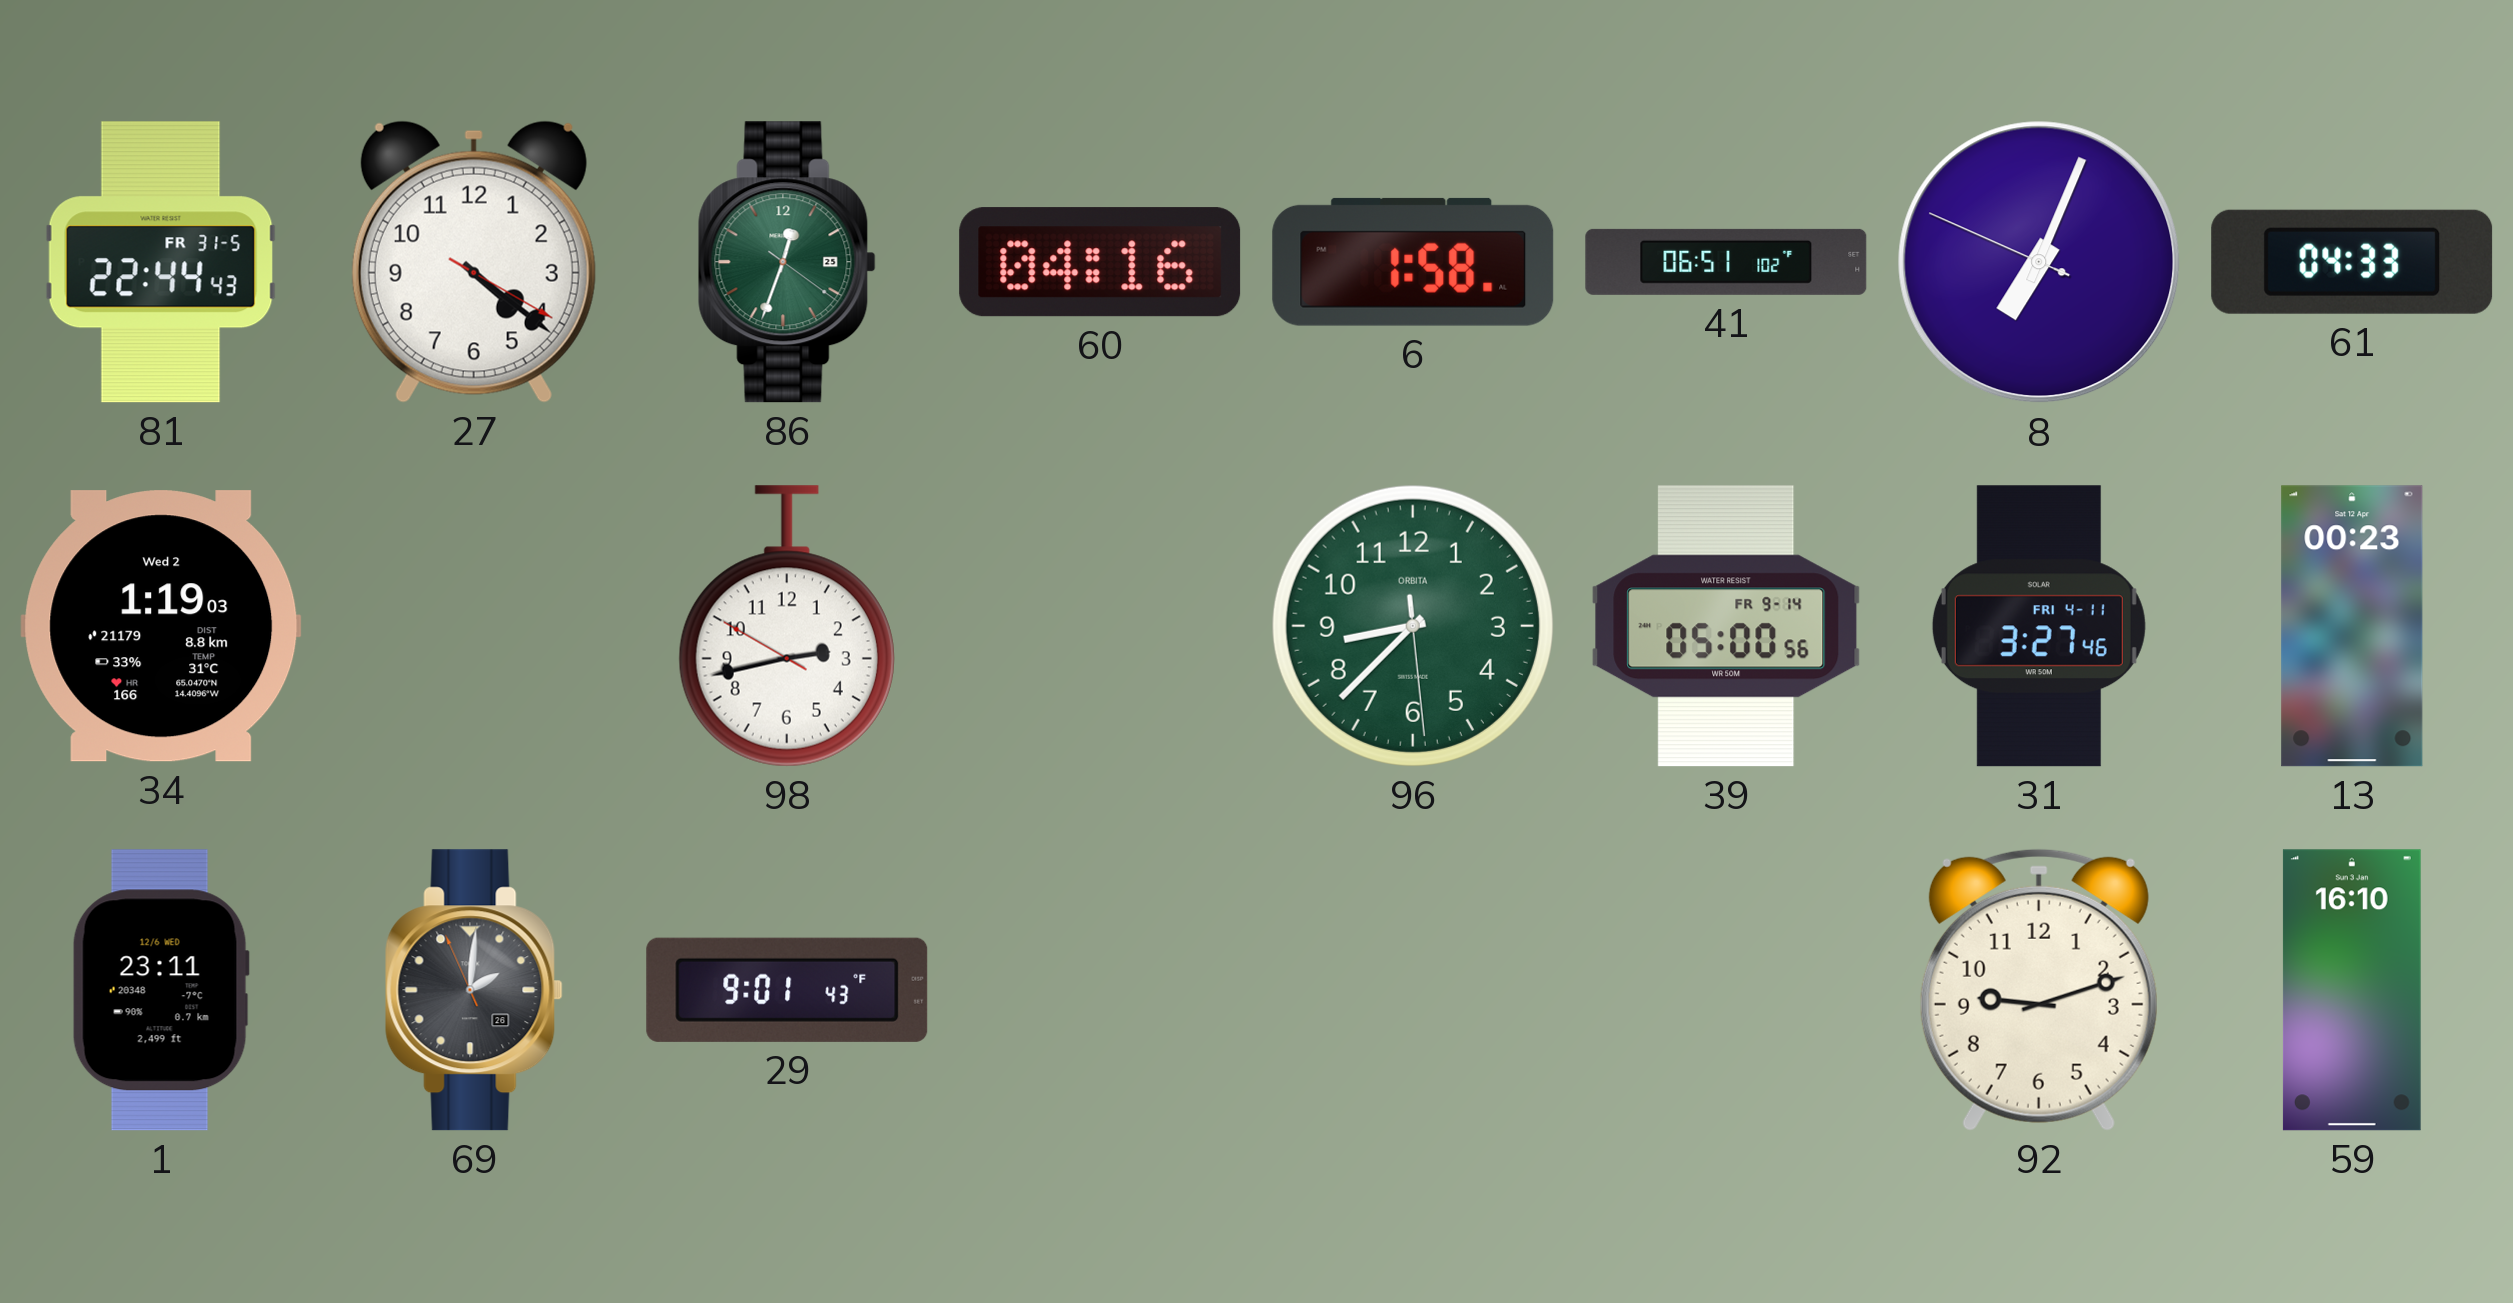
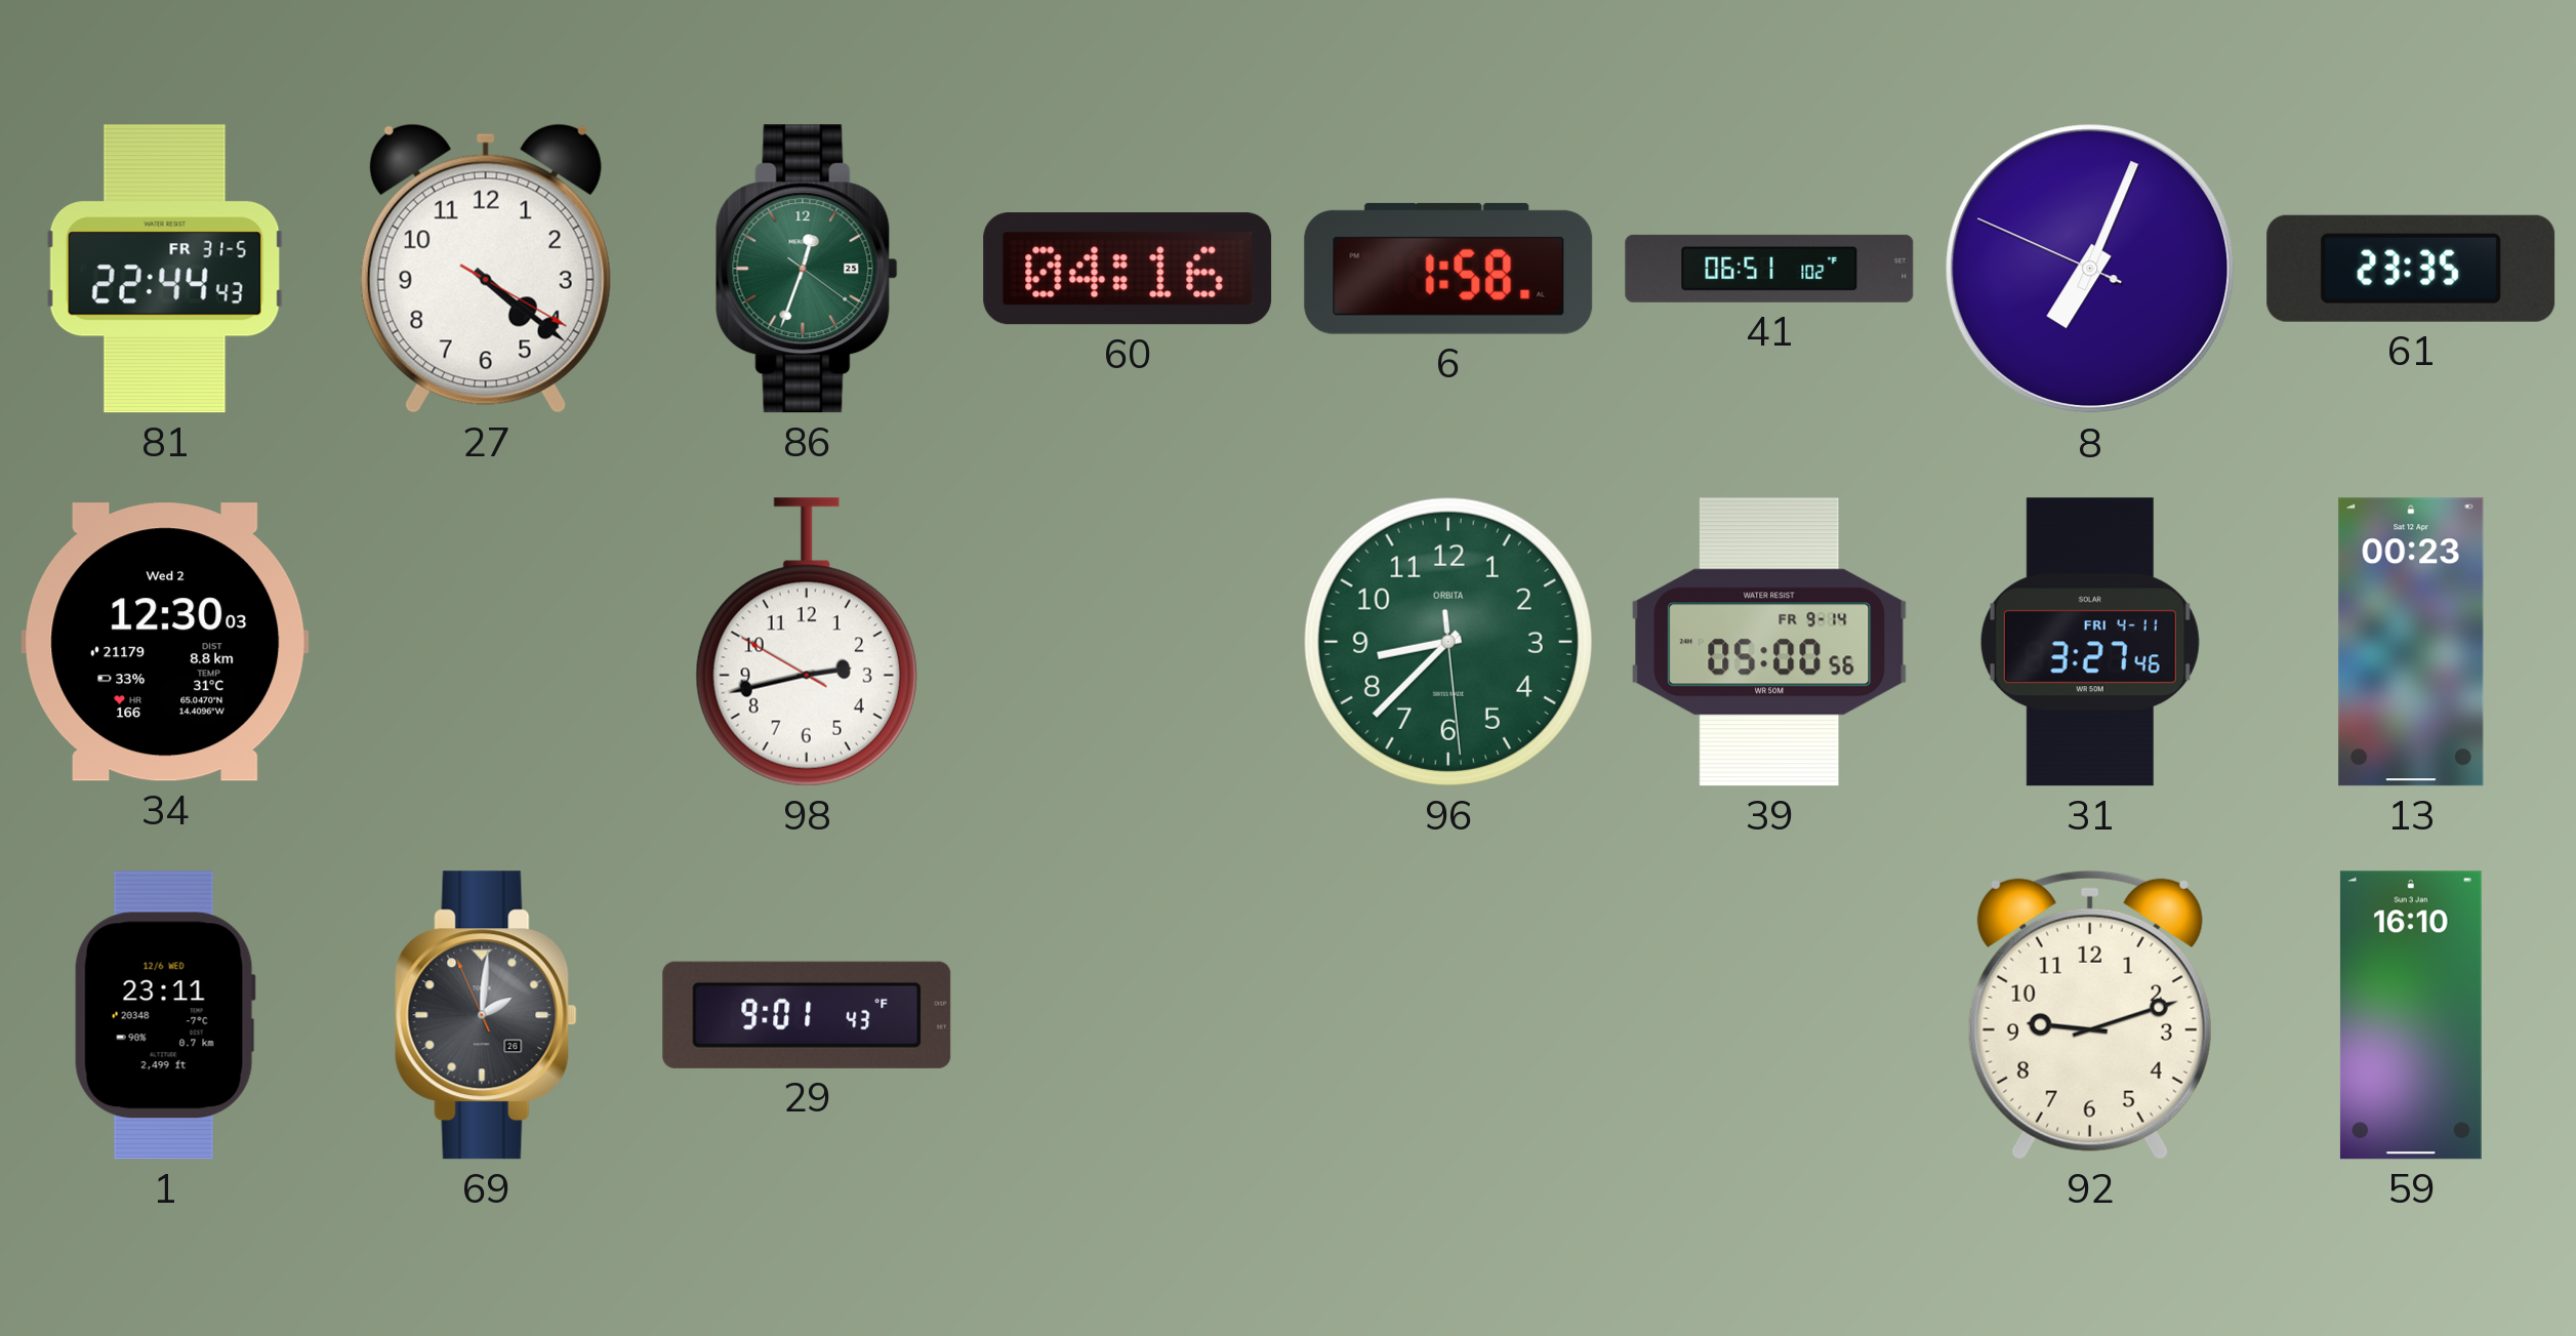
61: 04:33 -> 23:35
34: 1:19 -> 12:30
